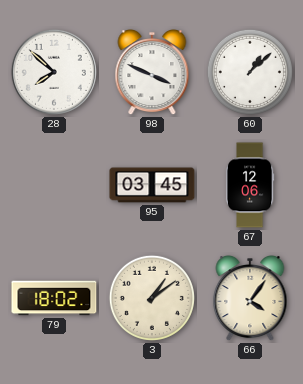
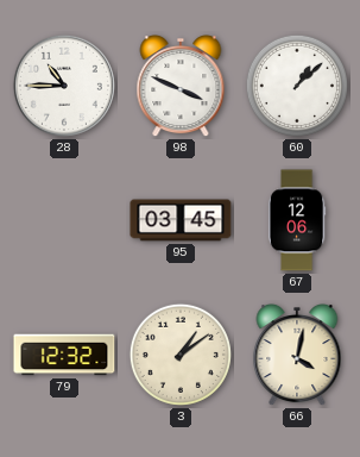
28: 7:52 -> 10:45
79: 18:02 -> 12:32
66: 4:06 -> 4:02
